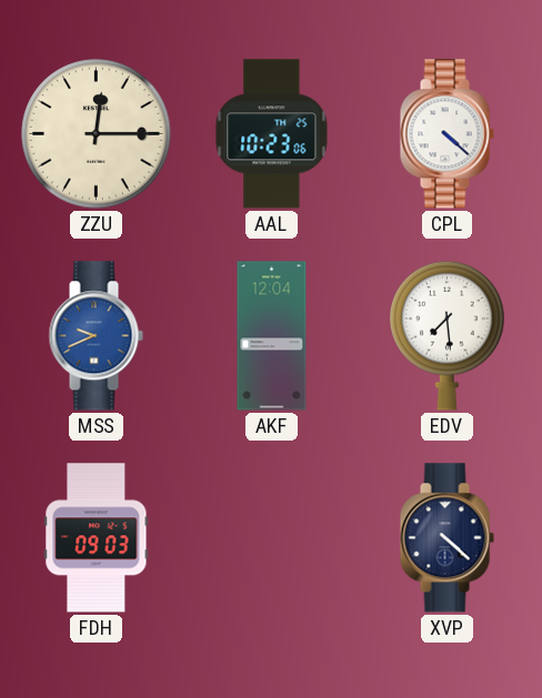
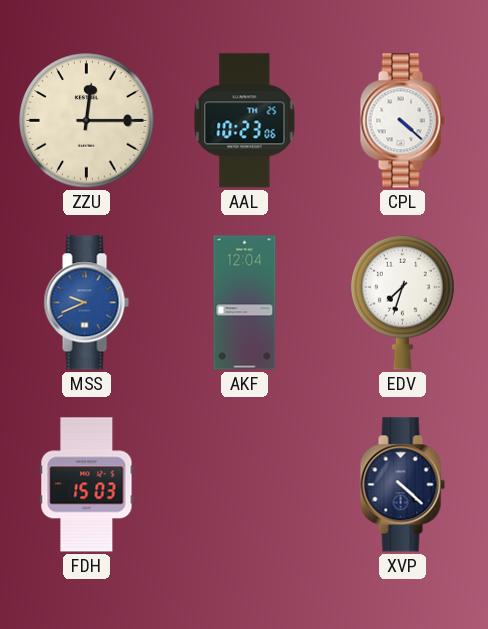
EDV: 7:29 -> 7:33
FDH: 09:03 -> 15:03
